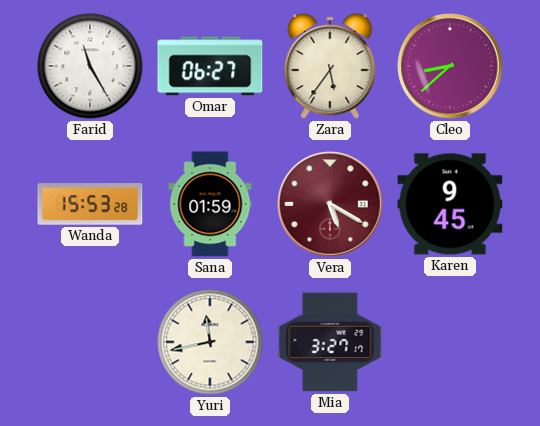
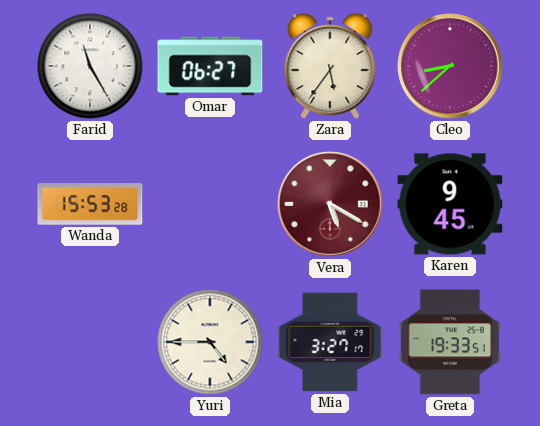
Sana: 01:59 -> none
Yuri: 11:43 -> 4:45
Greta: none -> 19:33
